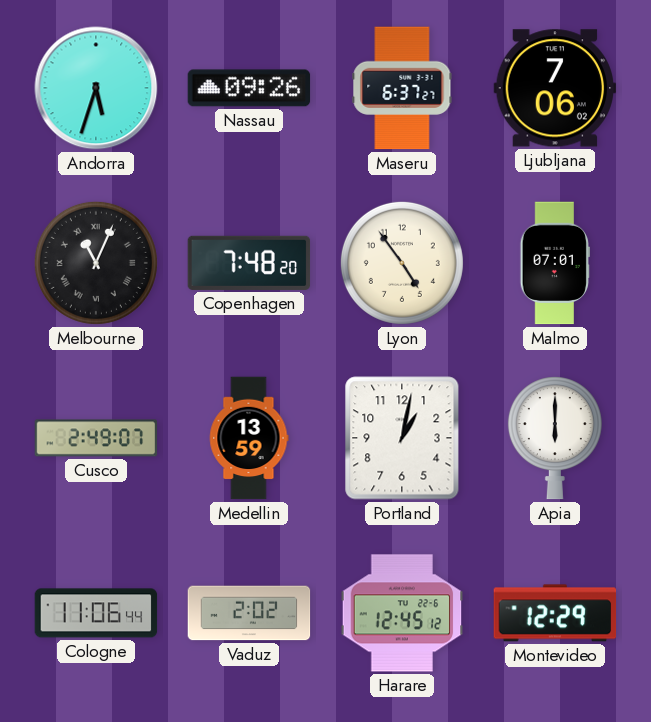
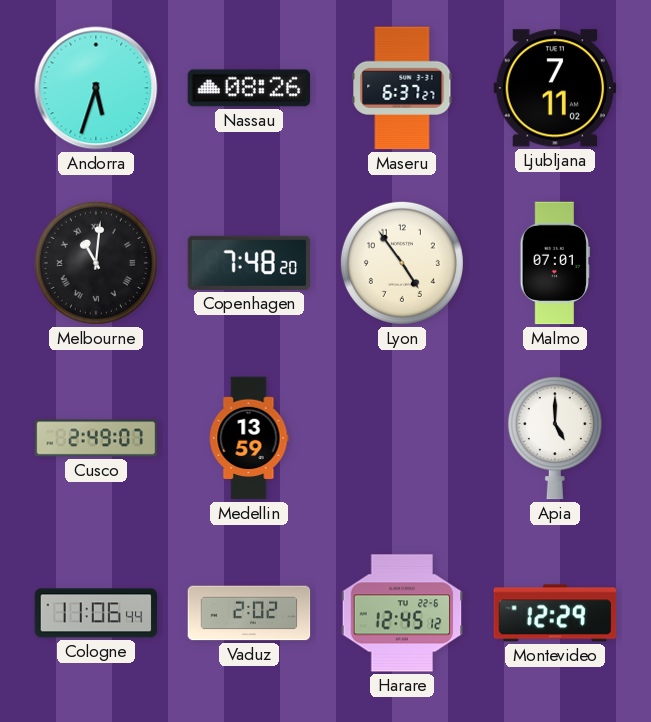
Nassau: 09:26 -> 08:26
Ljubljana: 7:06 -> 7:11
Melbourne: 11:04 -> 11:01
Portland: 1:02 -> none
Apia: 6:00 -> 5:00
